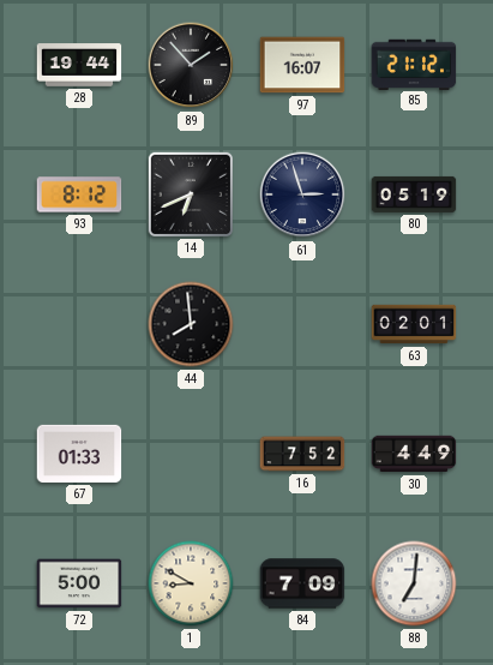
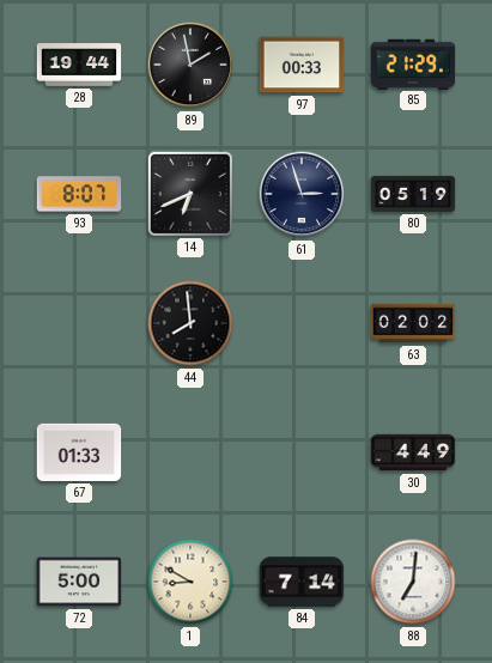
89: 1:53 -> 1:58
97: 16:07 -> 00:33
85: 21:12 -> 21:29
93: 8:12 -> 8:07
63: 02:01 -> 02:02
16: 7:52 -> none
84: 7:09 -> 7:14
